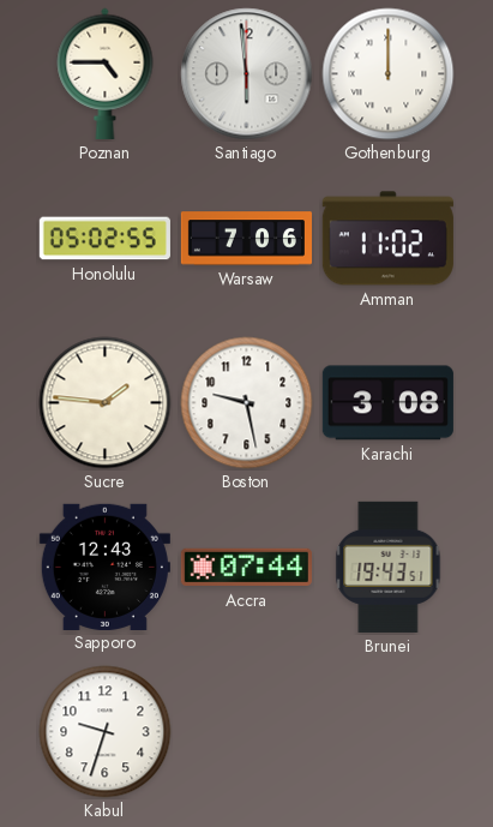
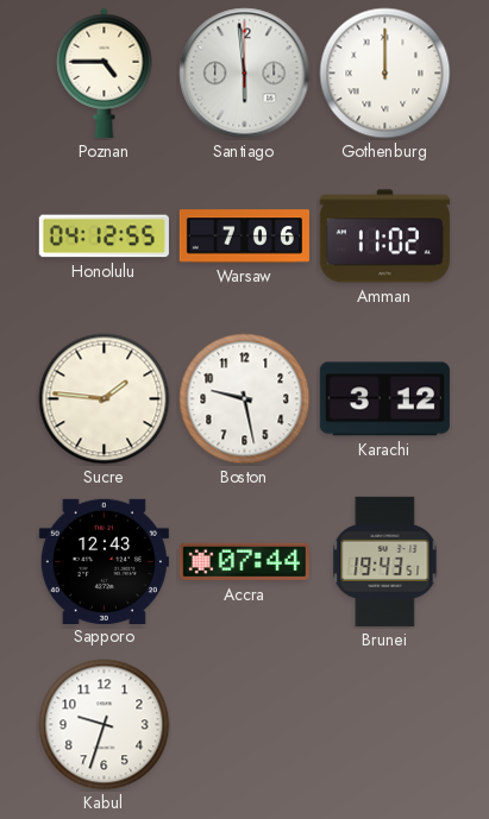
Honolulu: 05:02 -> 04:12
Karachi: 3:08 -> 3:12
